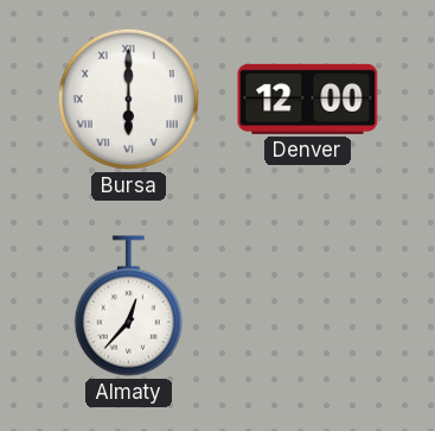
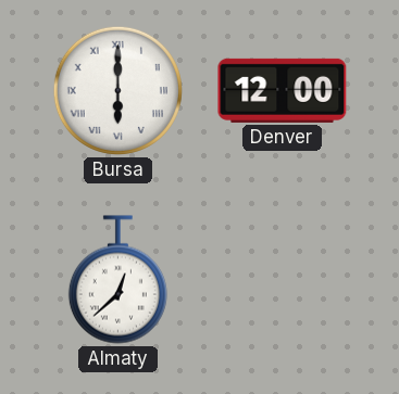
Almaty: 12:37 -> 12:38
